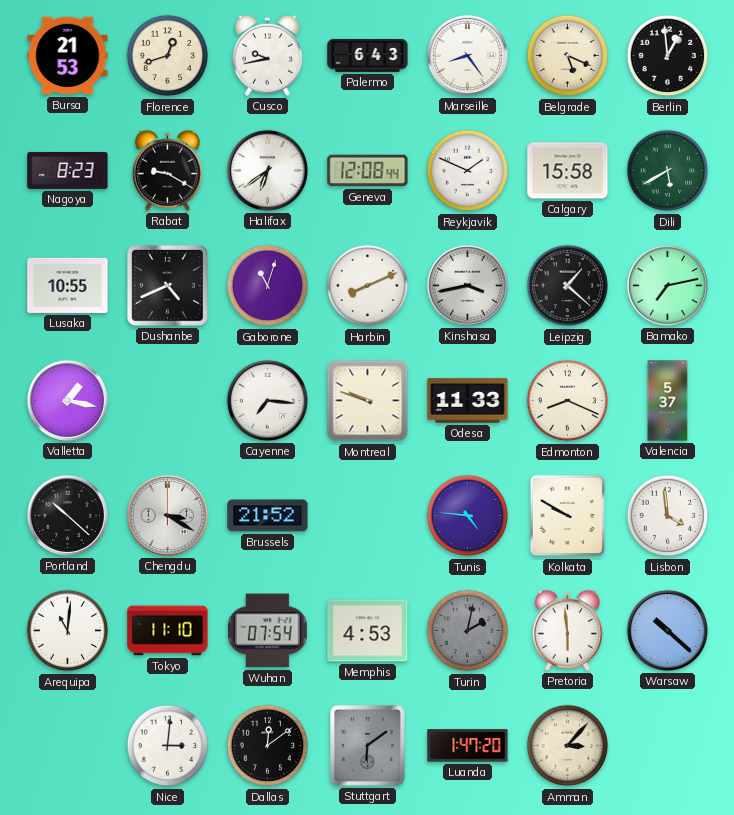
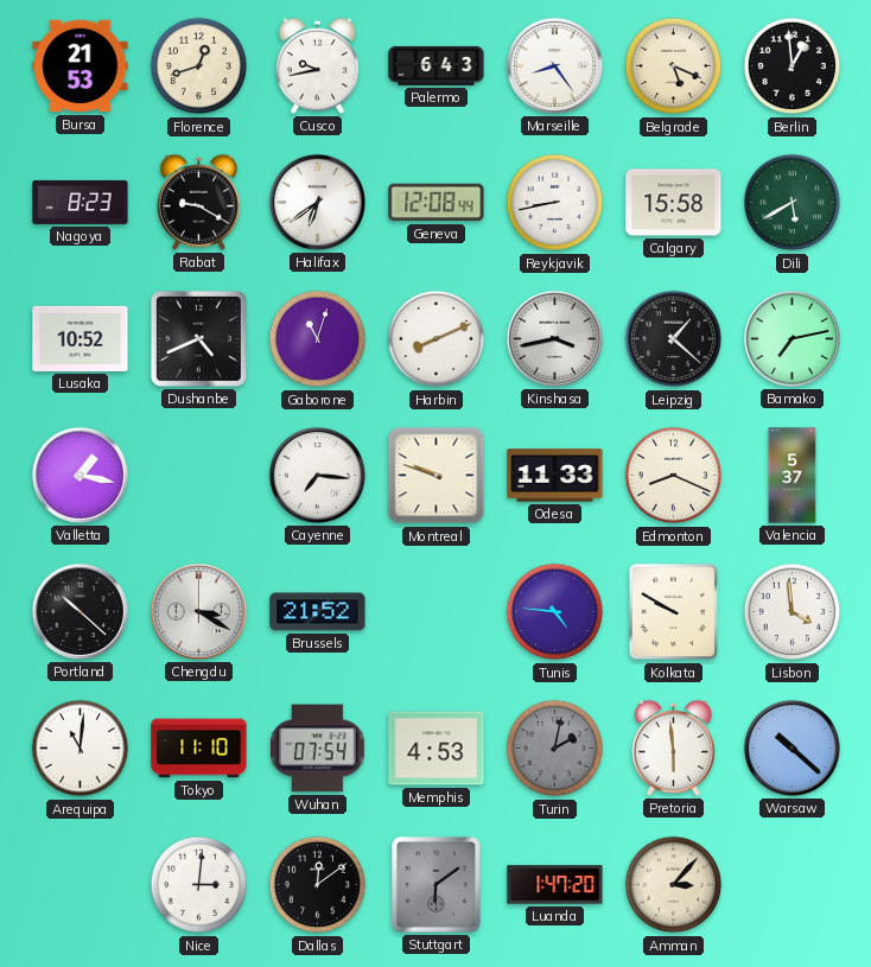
Reykjavik: 1:49 -> 8:43
Lusaka: 10:55 -> 10:52
